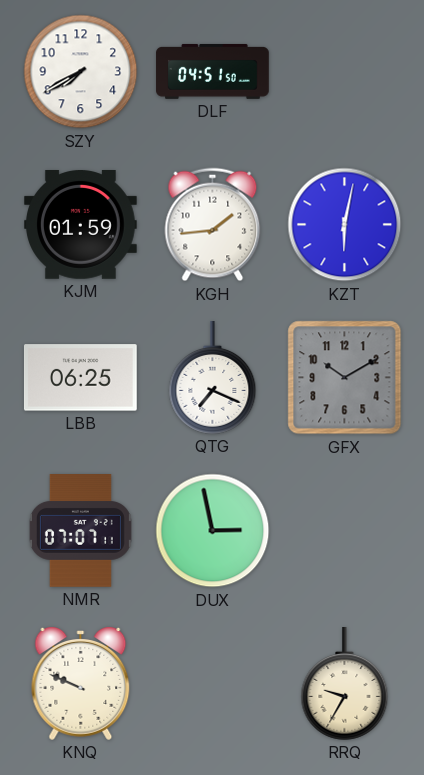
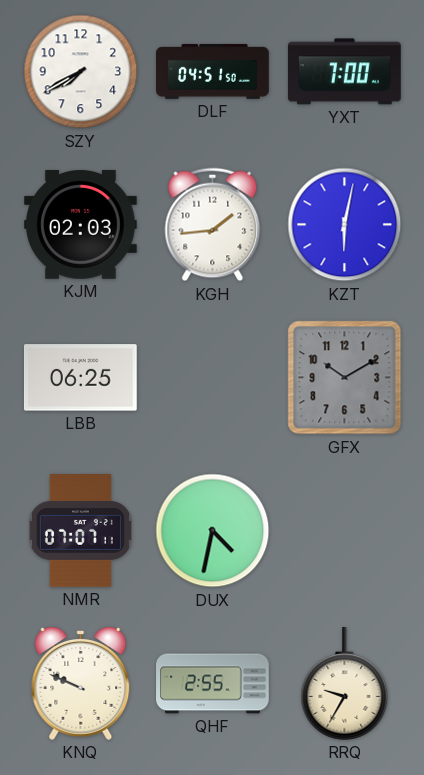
YXT: none -> 7:00
KJM: 01:59 -> 02:03
QTG: 7:19 -> none
DUX: 2:58 -> 4:32
QHF: none -> 2:55
